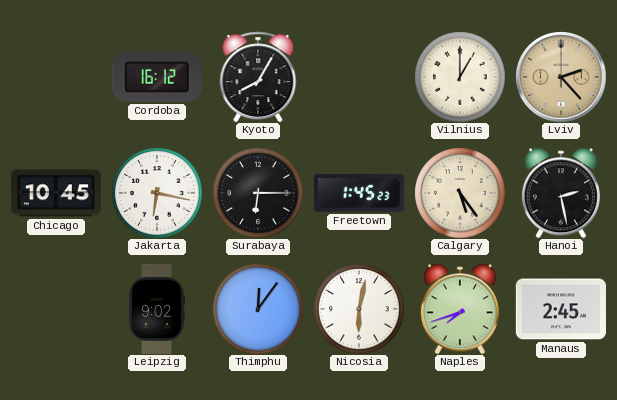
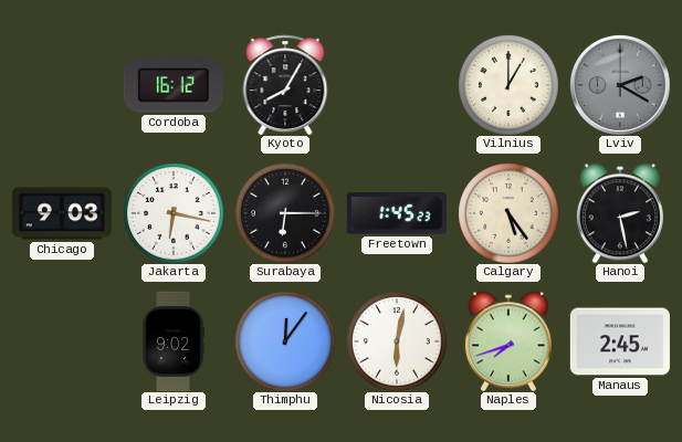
Lviv: 2:23 -> 2:20
Lviv dial: champagne -> grey
Chicago: 10:45 -> 9:03
